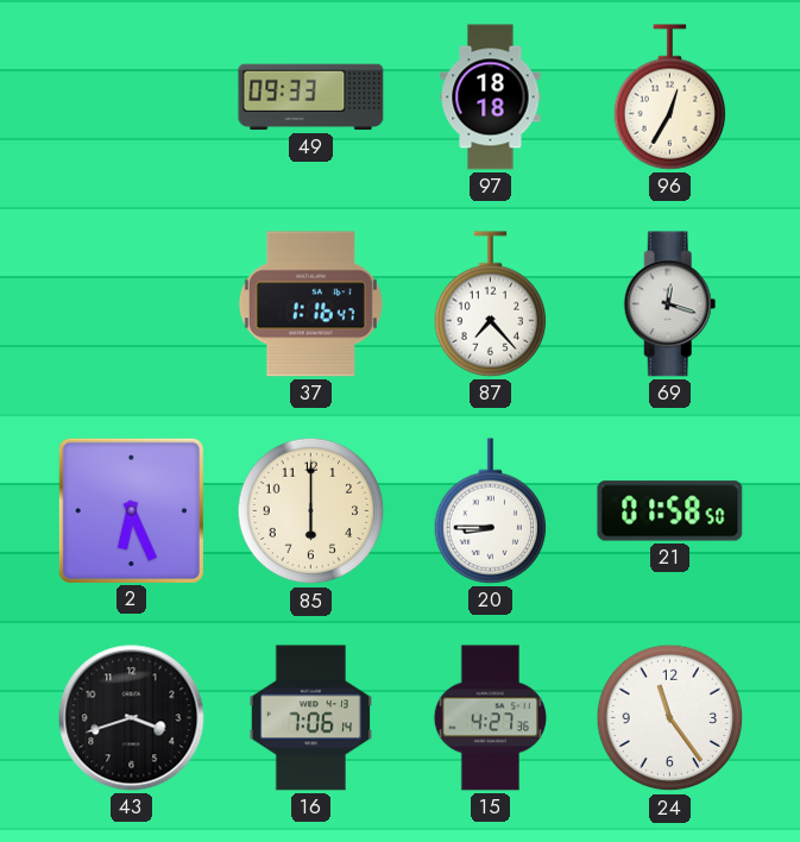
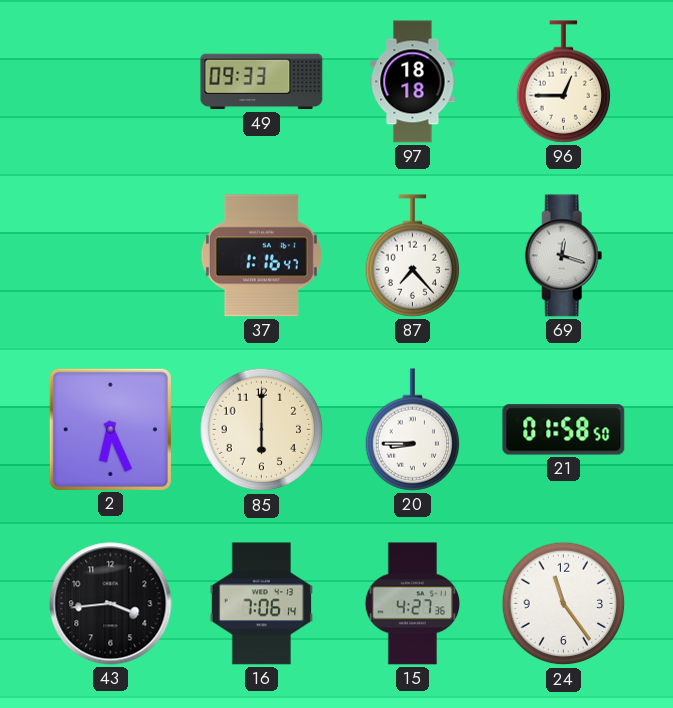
96: 12:35 -> 12:45
43: 3:42 -> 3:44
